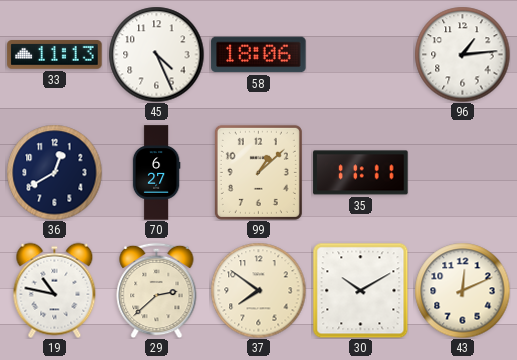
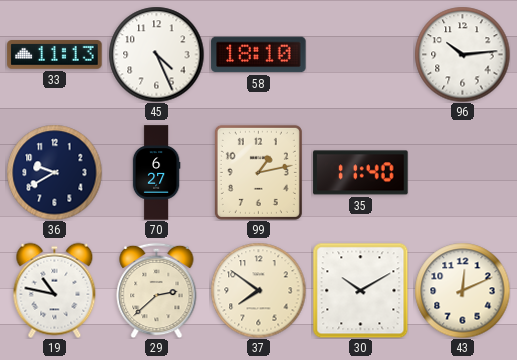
58: 18:06 -> 18:10
96: 1:14 -> 10:14
36: 12:40 -> 9:40
99: 1:08 -> 1:13
35: 11:11 -> 11:40
